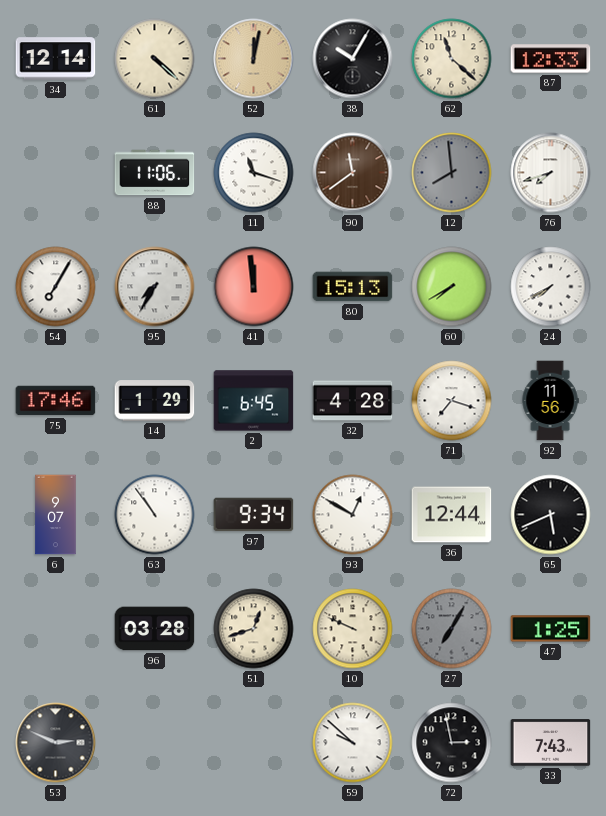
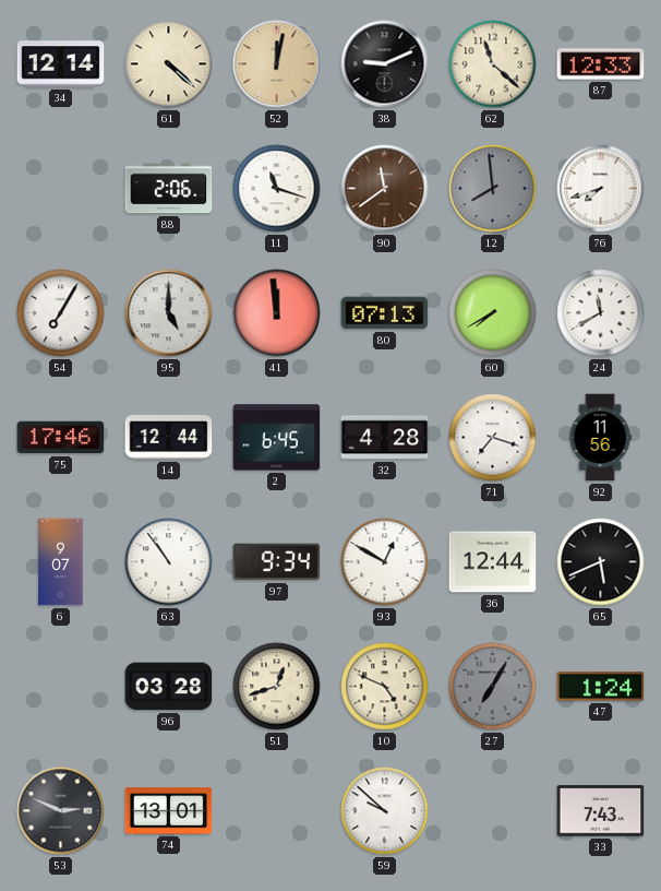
38: 10:05 -> 9:11
88: 11:06 -> 2:06
95: 7:35 -> 5:00
80: 15:13 -> 07:13
24: 7:40 -> 11:40
14: 1:29 -> 12:44
10: 9:49 -> 4:49
47: 1:25 -> 1:24
74: none -> 13:01
72: 2:58 -> none
